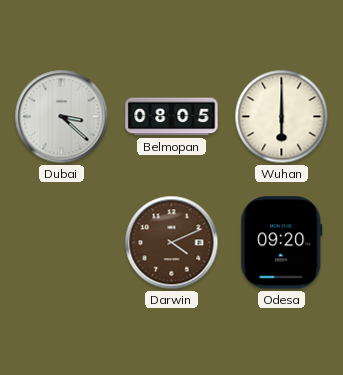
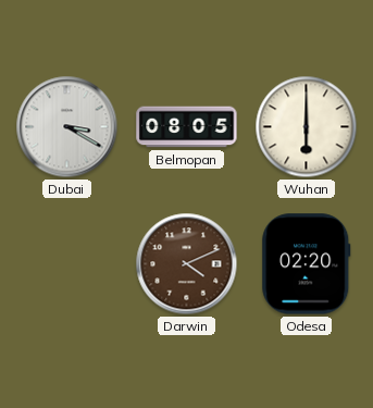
Dubai: 3:22 -> 3:20
Odesa: 09:20 -> 02:20
